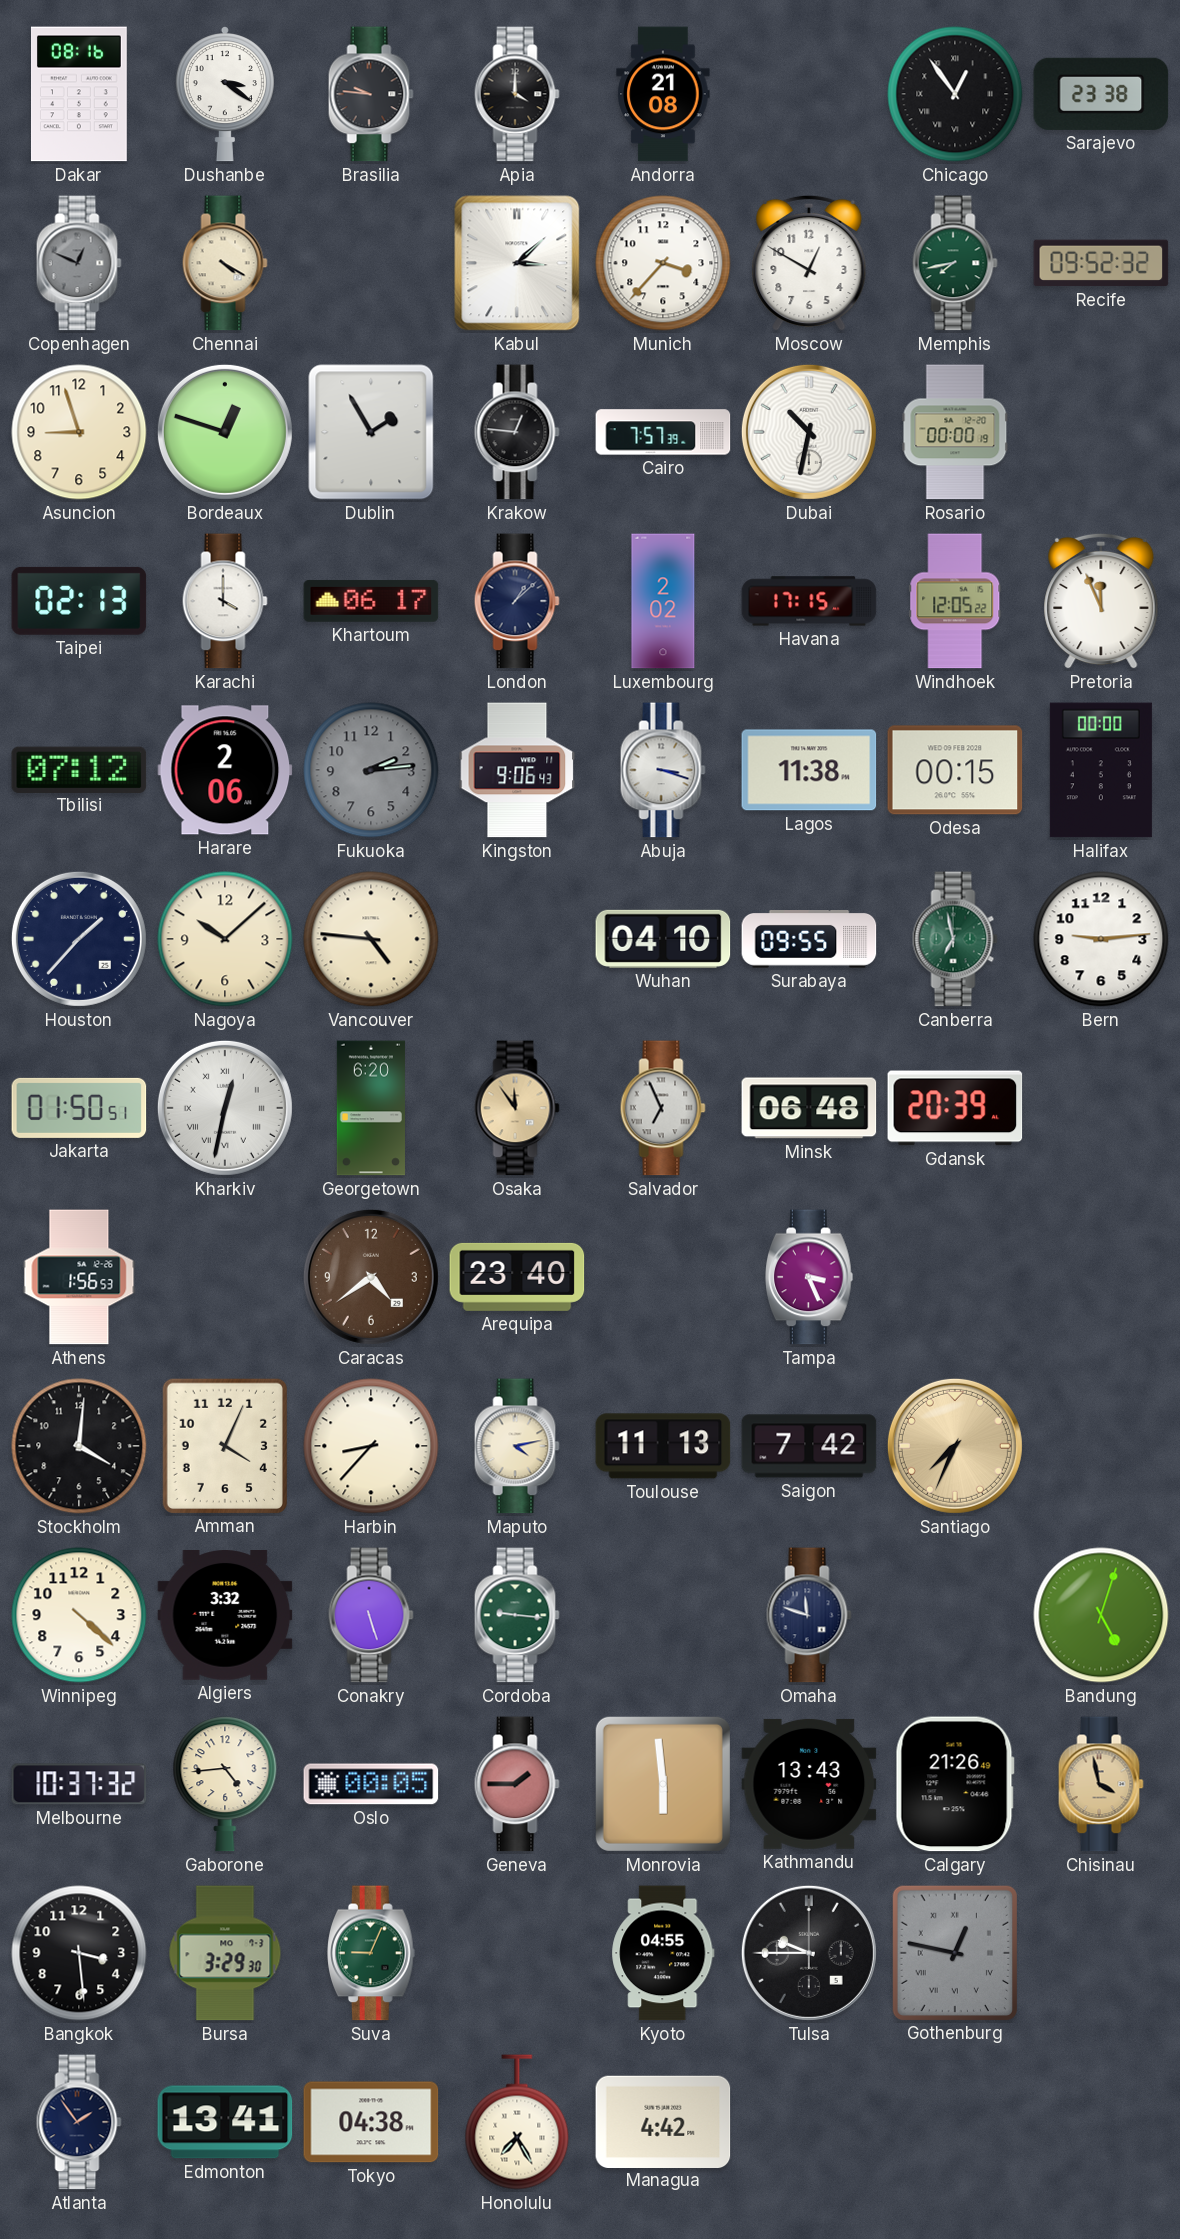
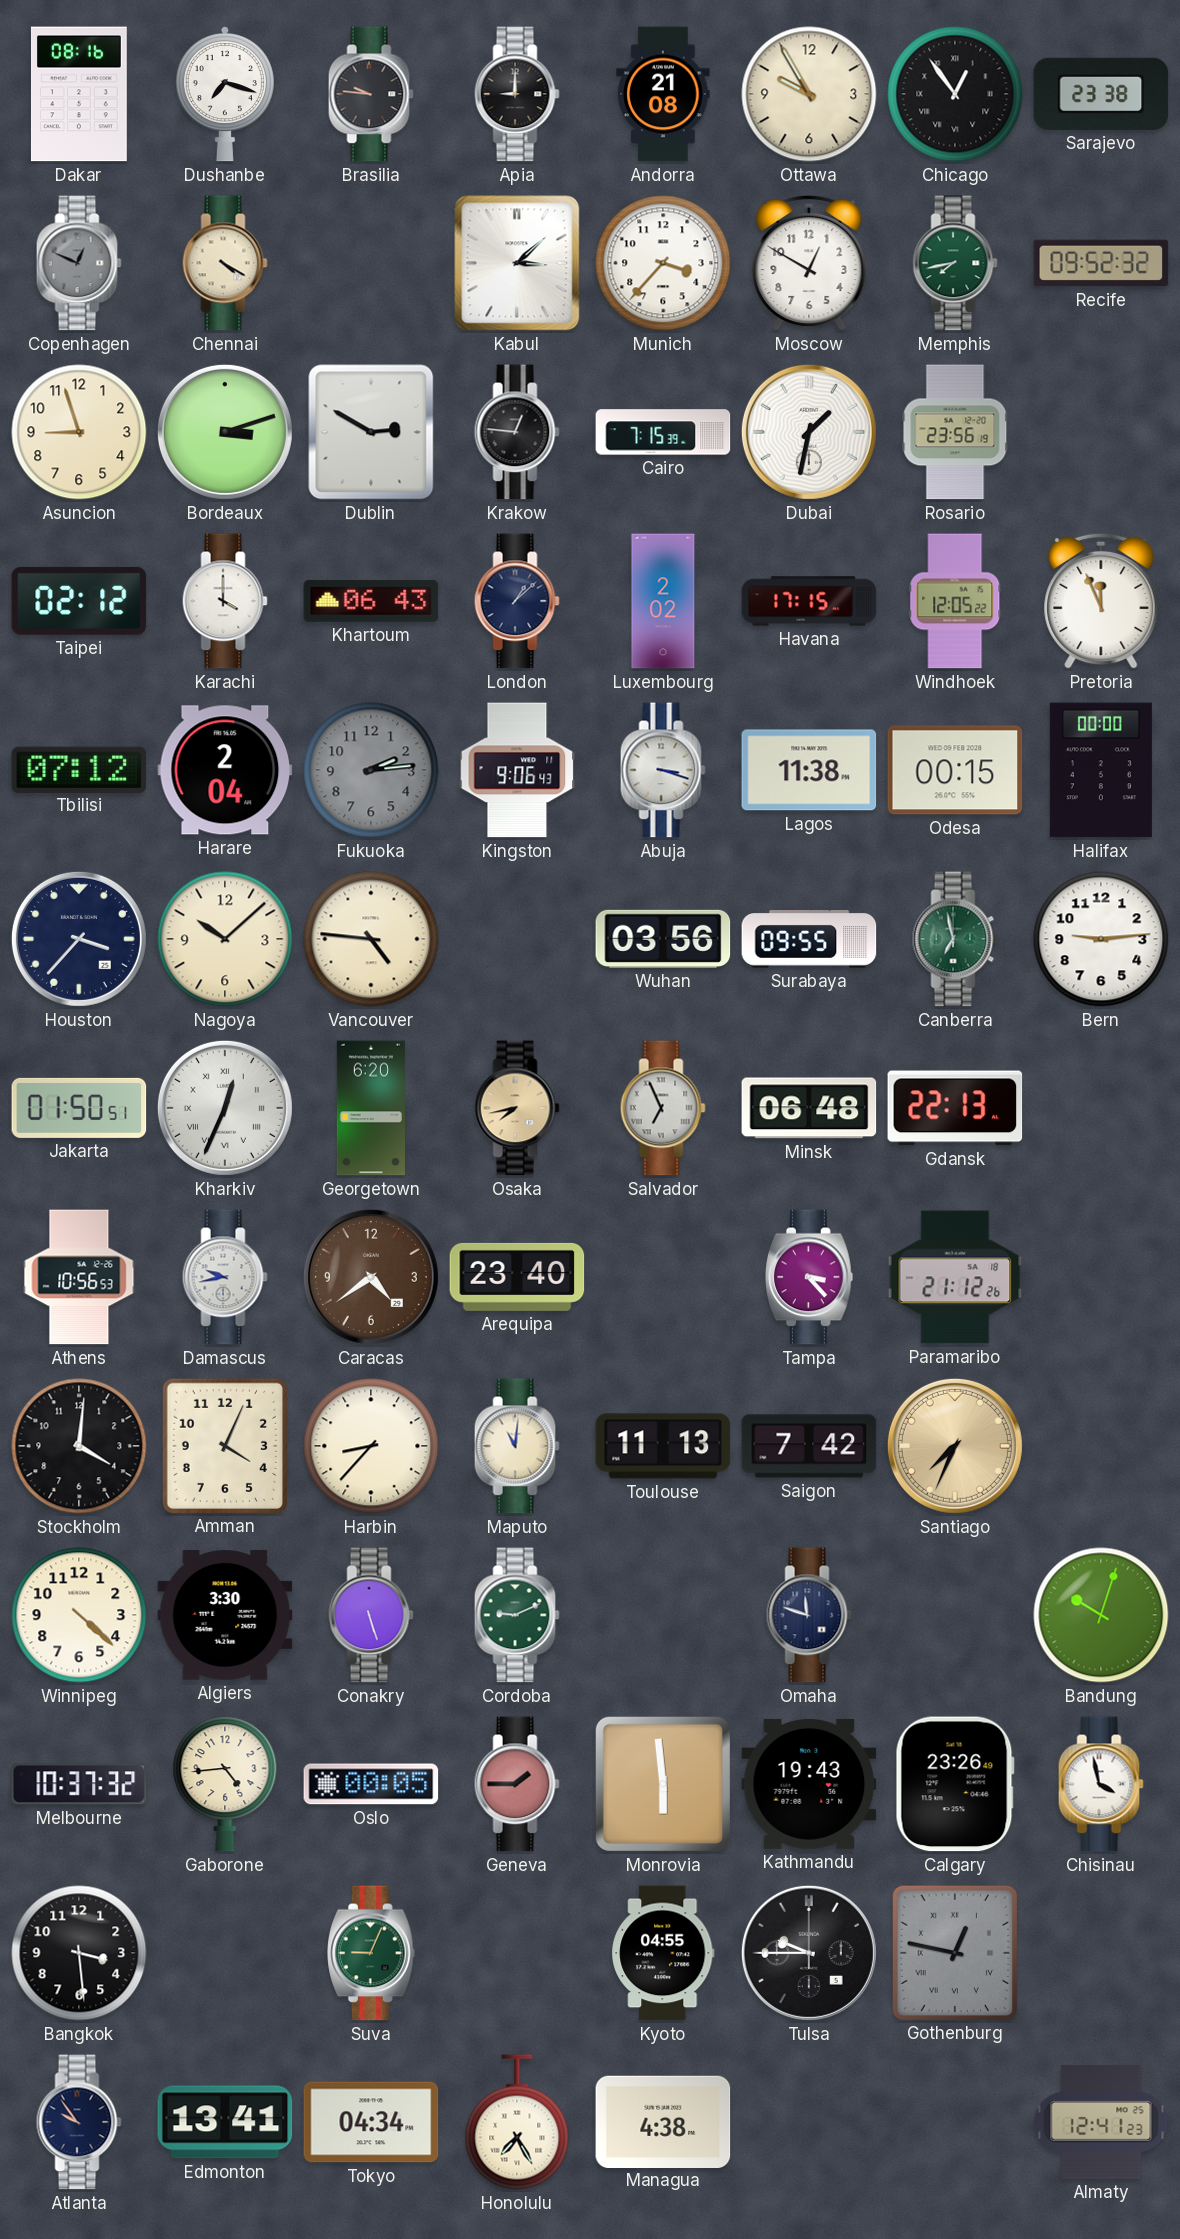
Dushanbe: 3:21 -> 7:18
Apia: 4:00 -> 9:00
Ottawa: none -> 9:55
Bordeaux: 12:48 -> 3:12
Dublin: 1:55 -> 2:50
Cairo: 7:57 -> 7:15
Dubai: 10:32 -> 1:32
Rosario: 00:00 -> 23:56
Taipei: 02:13 -> 02:12
Khartoum: 06:17 -> 06:43
Harare: 2:06 -> 2:04
Houston: 1:37 -> 3:37
Wuhan: 04:10 -> 03:56
Kharkiv: 12:32 -> 12:34
Osaka: 11:54 -> 7:43
Gdansk: 20:39 -> 22:13
Athens: 1:56 -> 10:56
Damascus: none -> 9:43
Tampa: 3:26 -> 3:23
Paramaribo: none -> 21:12
Maputo: 4:13 -> 11:01
Algiers: 3:32 -> 3:30
Cordoba: 9:16 -> 9:11
Bandung: 5:03 -> 10:03
Kathmandu: 13:43 -> 19:43
Calgary: 21:26 -> 23:26
Chisinau dial: champagne -> white
Bursa: 3:29 -> none
Atlanta: 1:54 -> 9:54
Tokyo: 04:38 -> 04:34
Managua: 4:42 -> 4:38
Almaty: none -> 12:41
